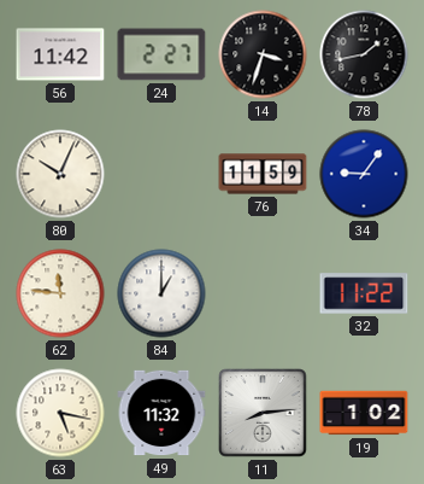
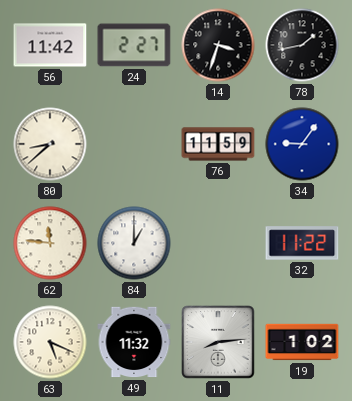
80: 10:04 -> 8:38
63: 5:17 -> 5:19
